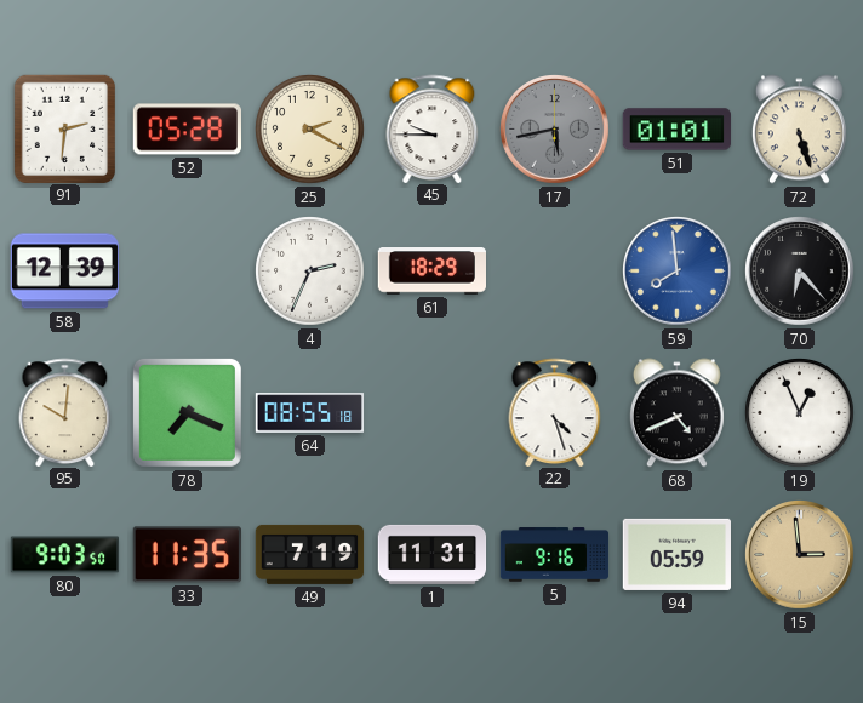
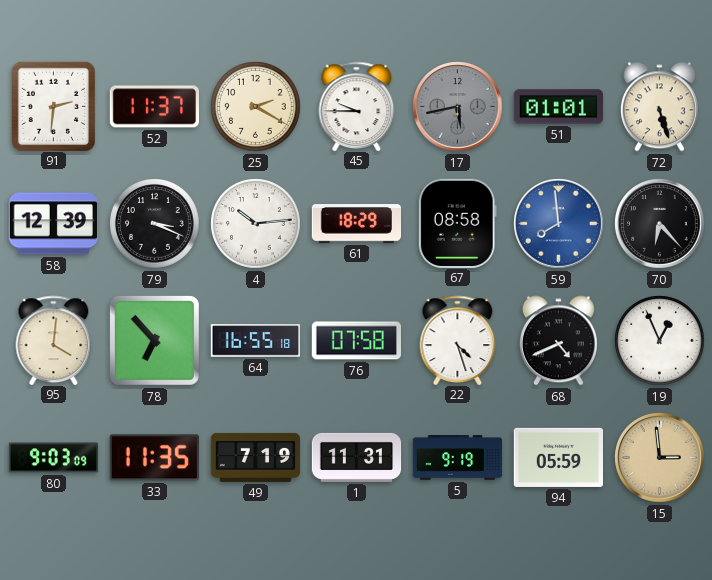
52: 05:28 -> 11:37
79: none -> 3:19
4: 2:34 -> 10:14
67: none -> 08:58
95: 10:01 -> 4:01
78: 7:19 -> 6:53
64: 08:55 -> 16:55
76: none -> 07:58
80: 9:03:50 -> 9:03:09
5: 9:16 -> 9:19
